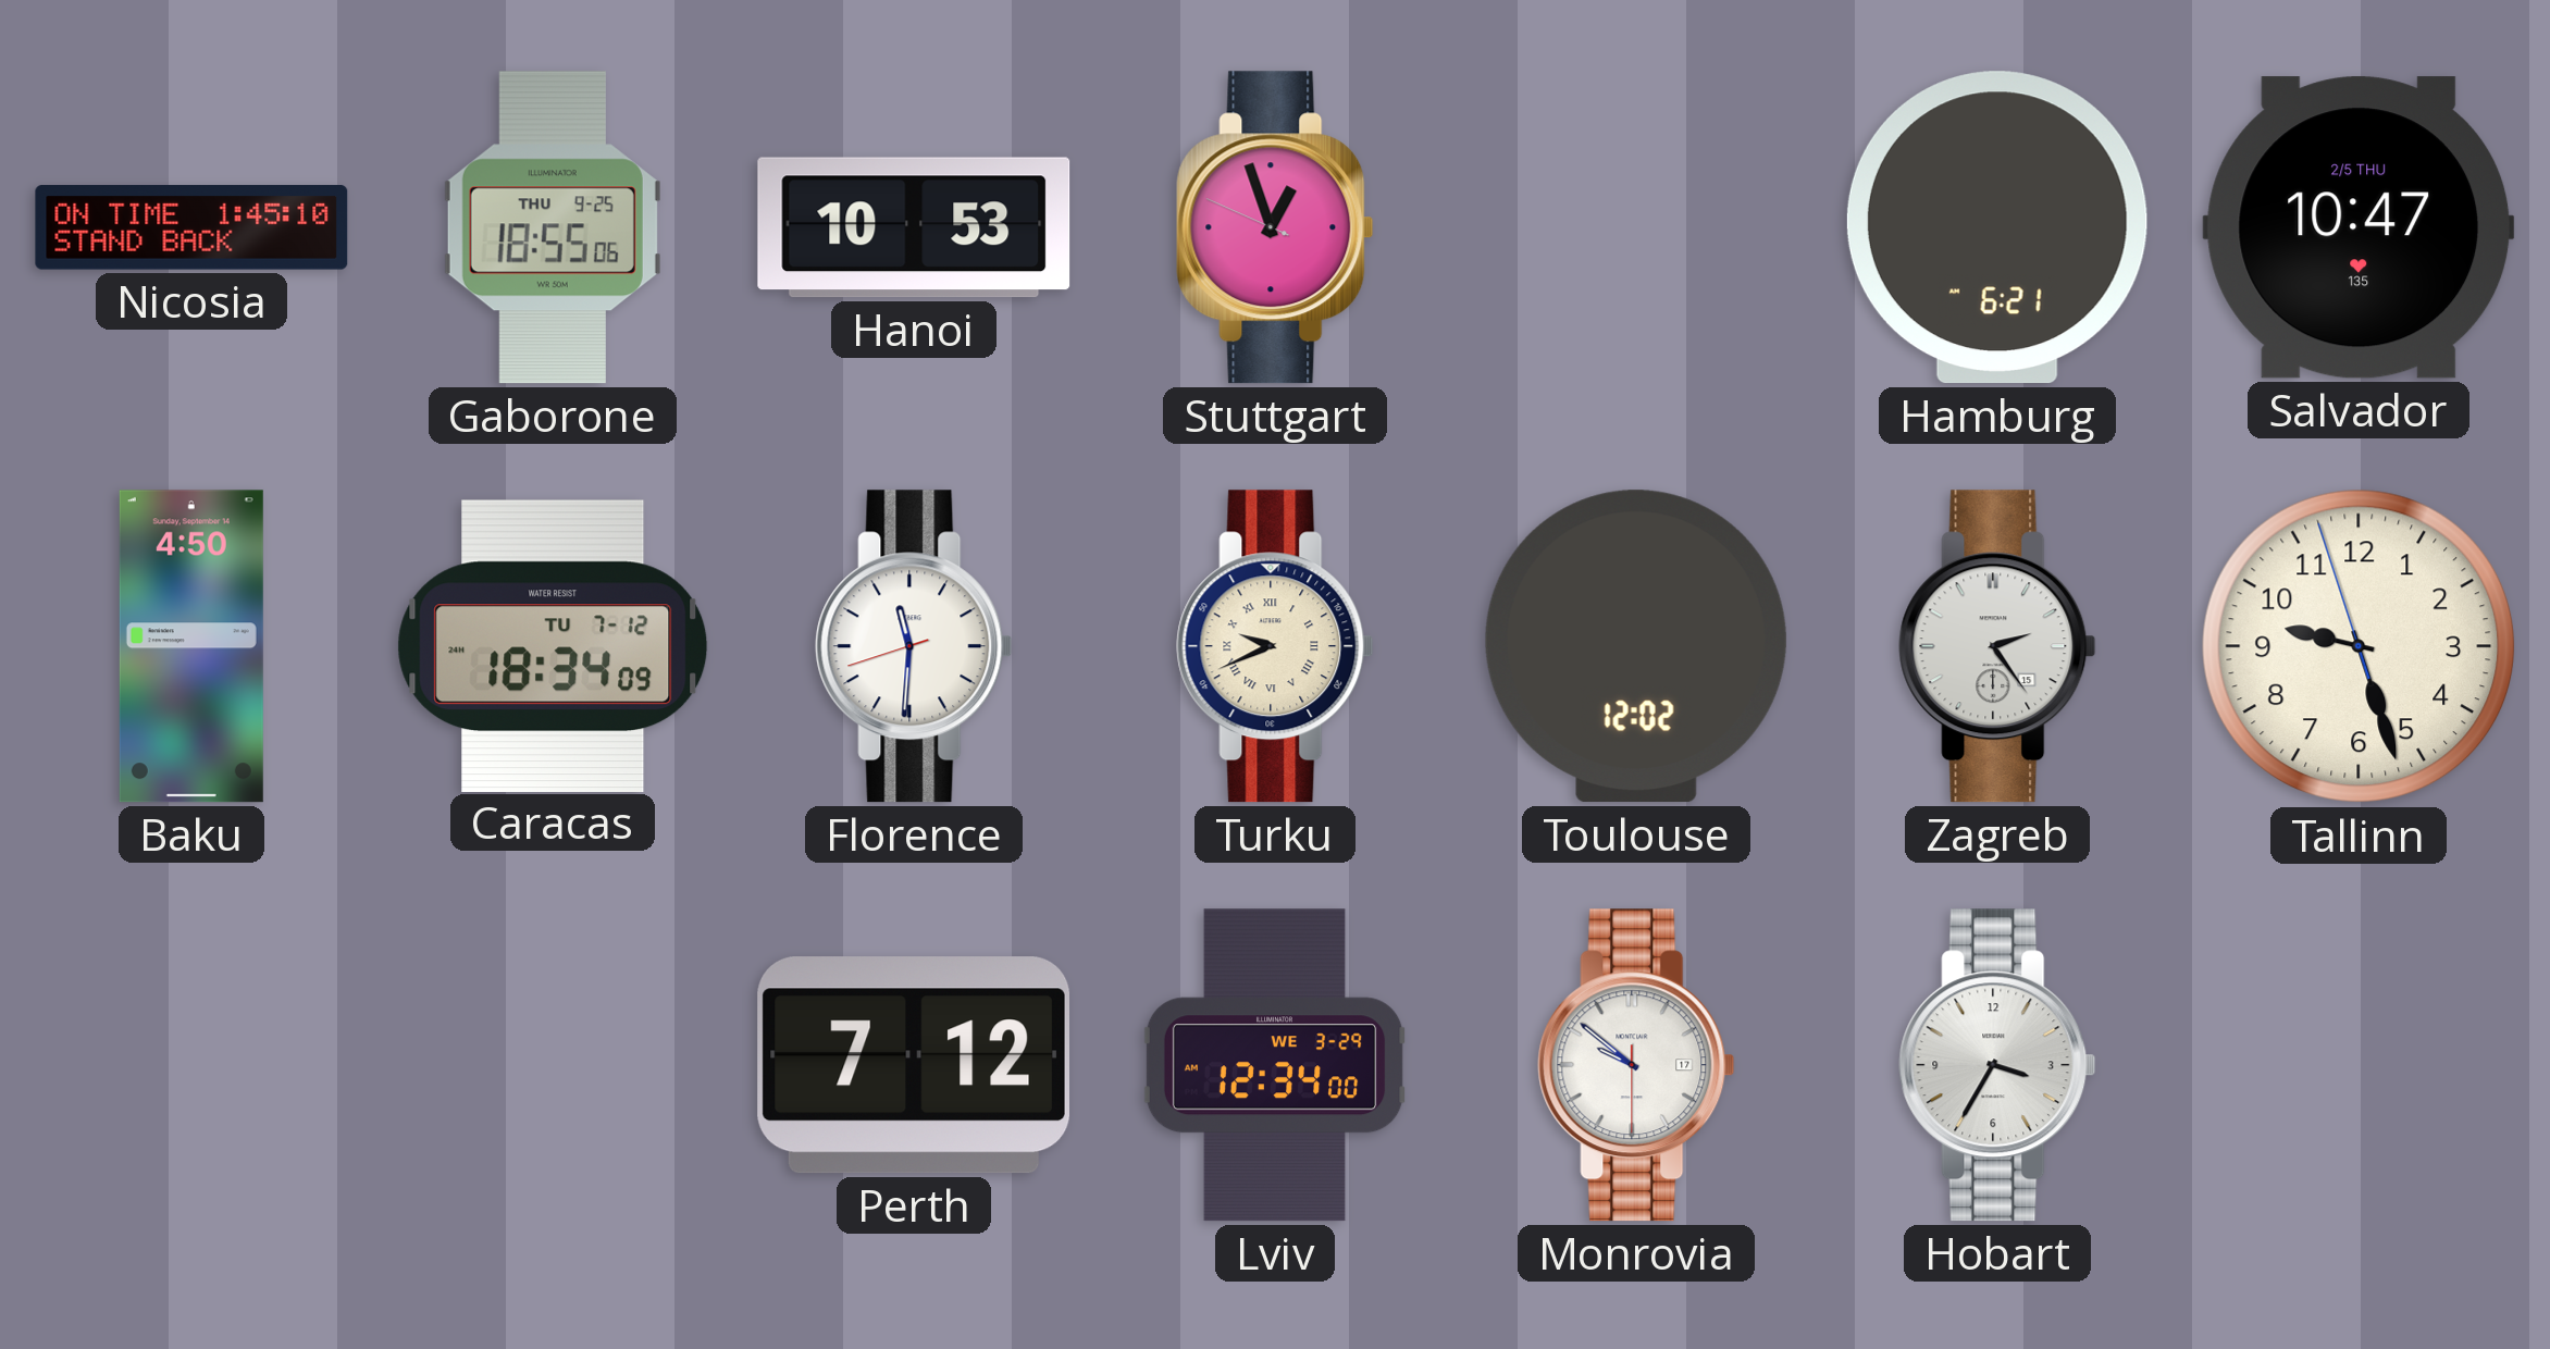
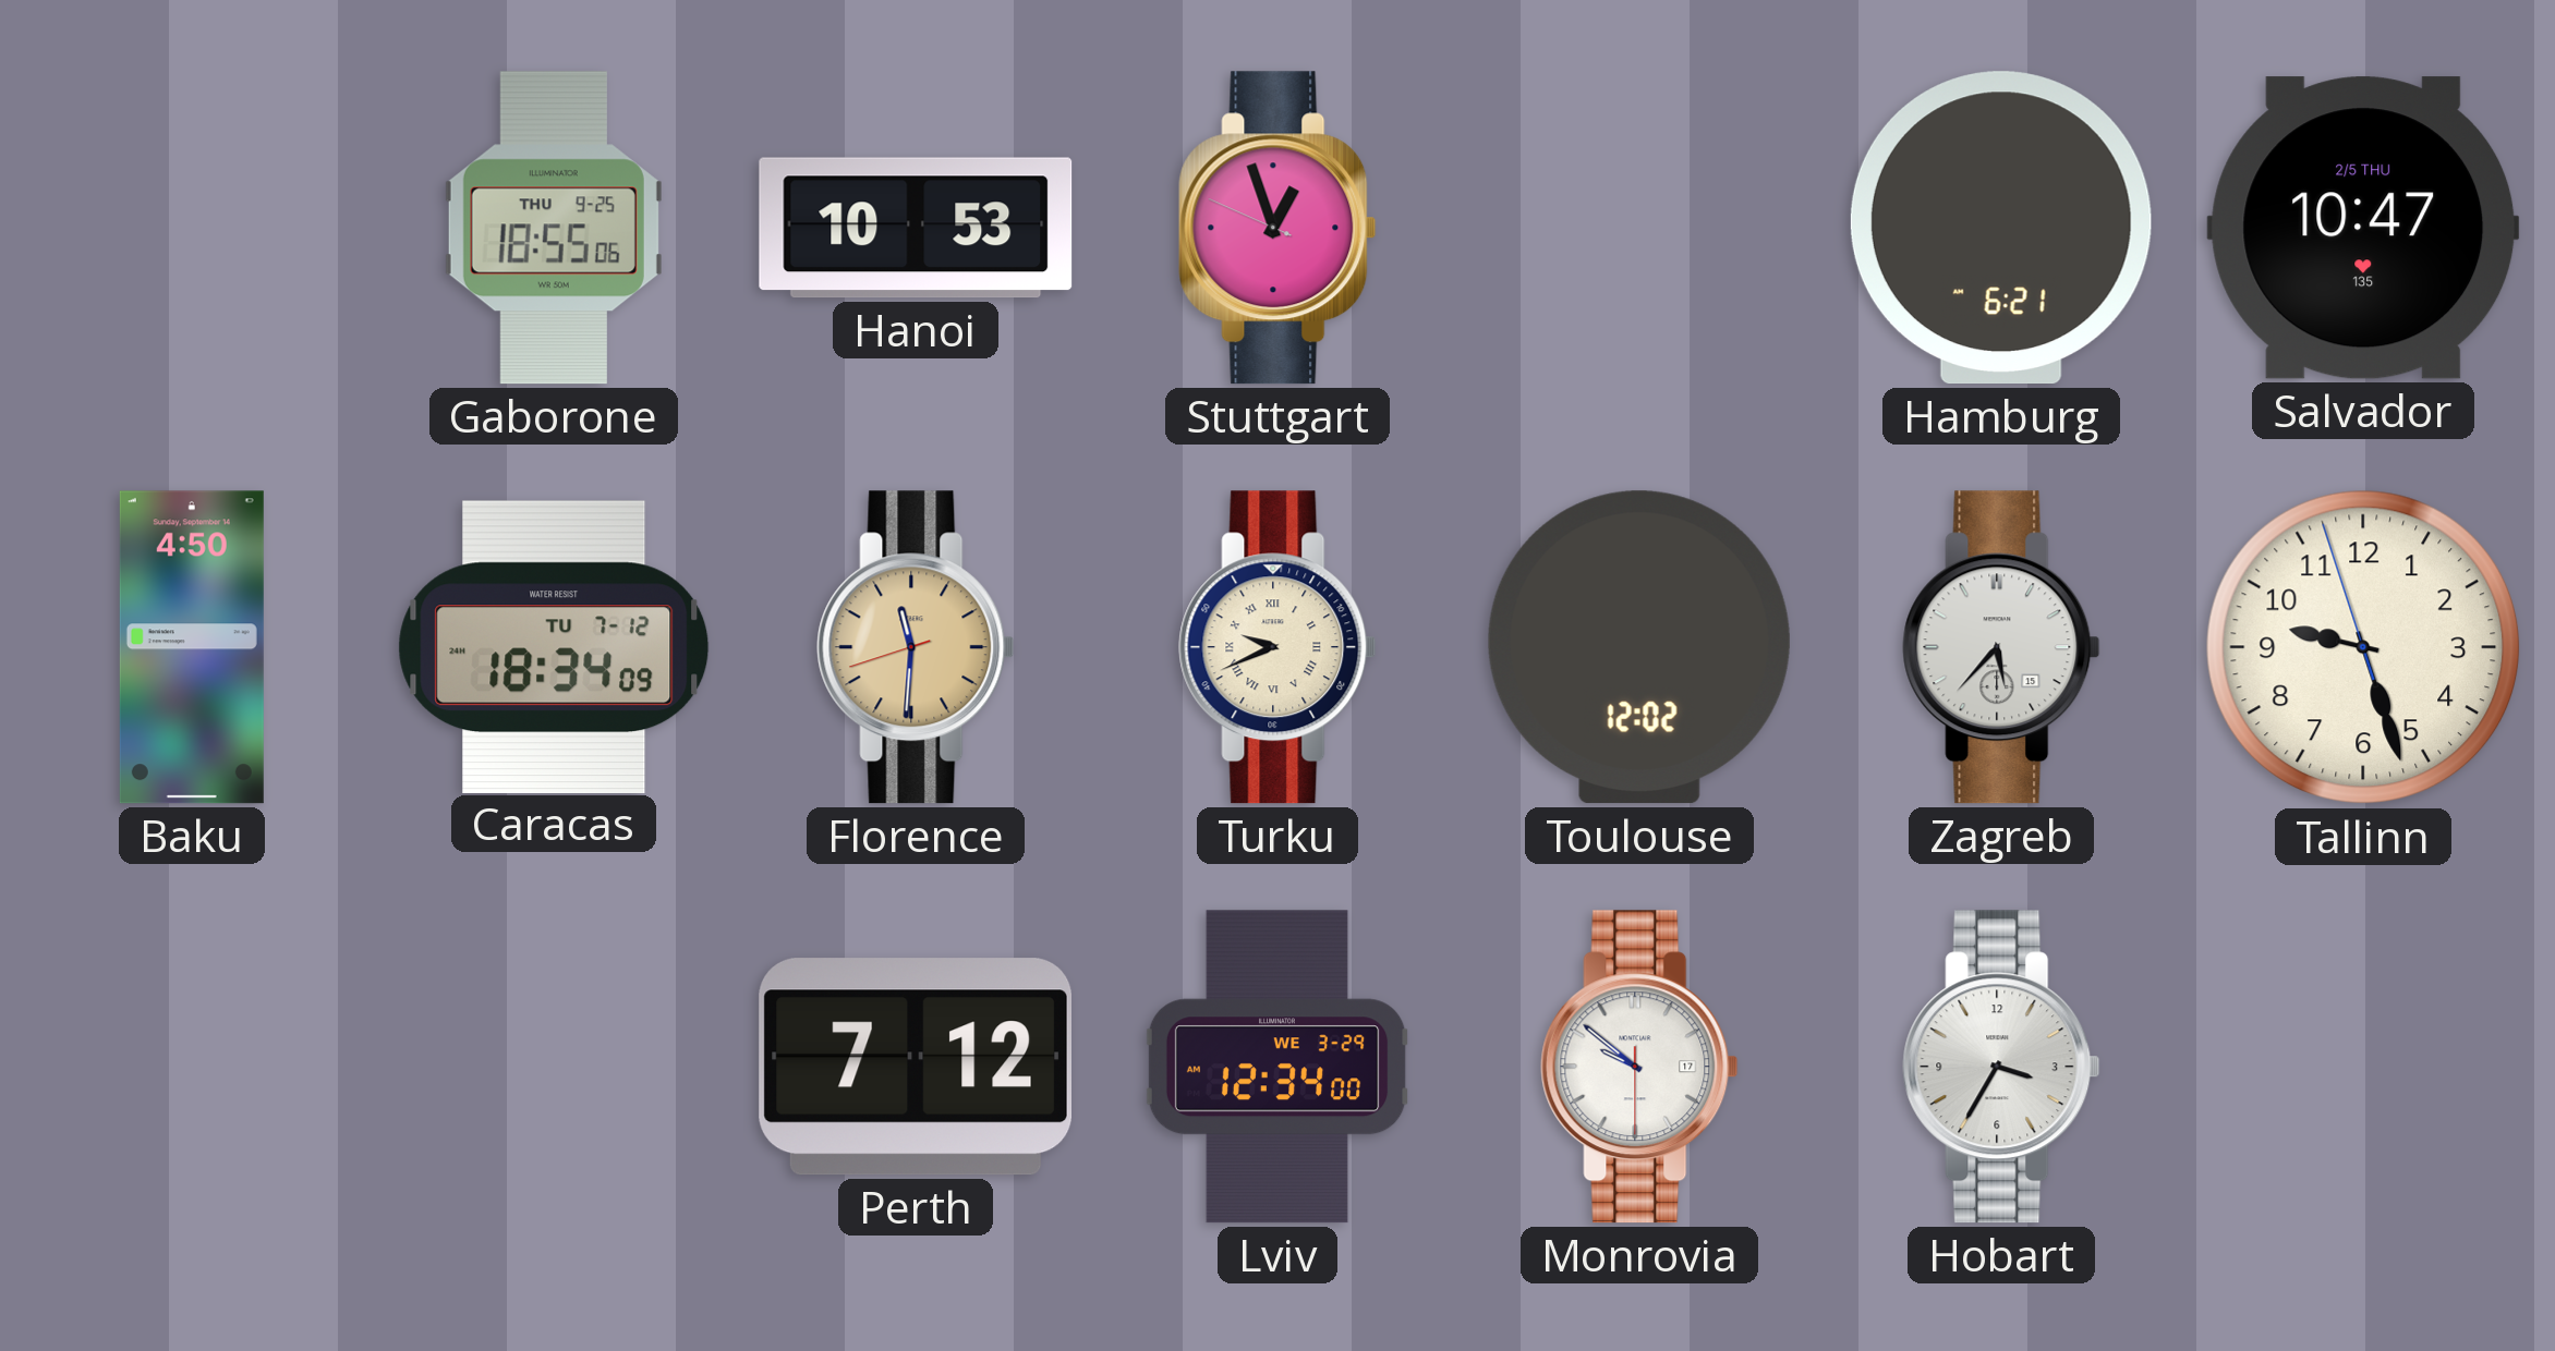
Nicosia: 1:45 -> none
Florence dial: white -> champagne
Zagreb: 2:24 -> 5:37
